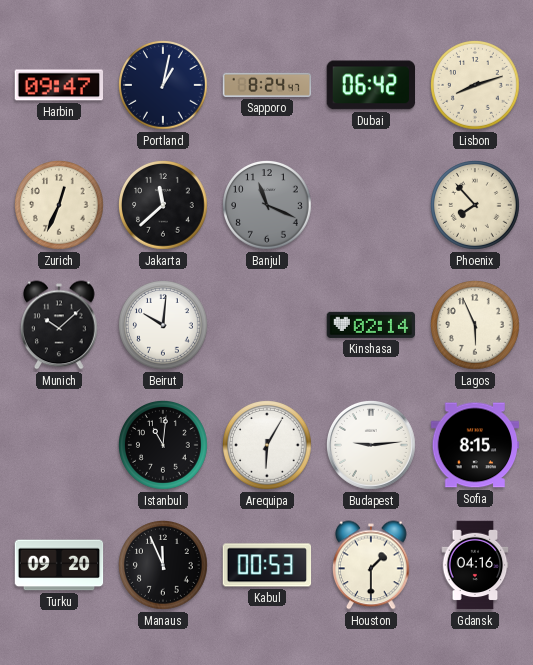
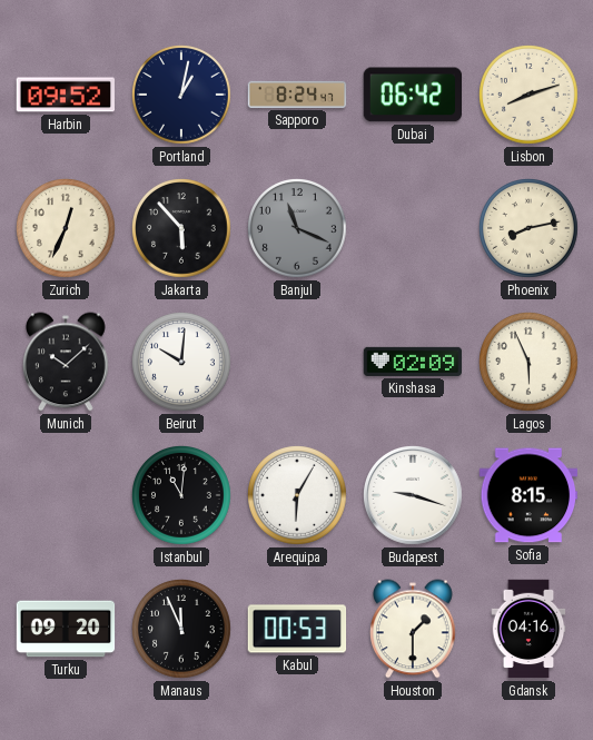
Harbin: 09:47 -> 09:52
Jakarta: 11:38 -> 5:53
Phoenix: 7:53 -> 8:13
Kinshasa: 02:14 -> 02:09
Budapest: 9:14 -> 9:18
